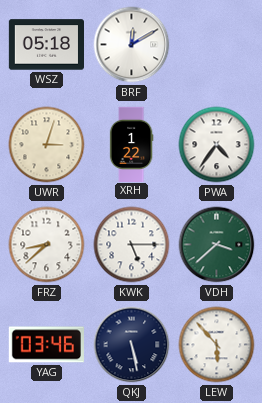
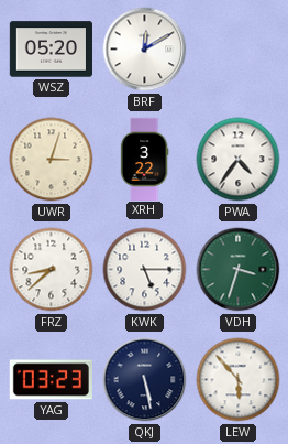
WSZ: 05:18 -> 05:20
XRH: 1:22 -> 3:22
VDH: 3:38 -> 3:33
YAG: 03:46 -> 03:23
